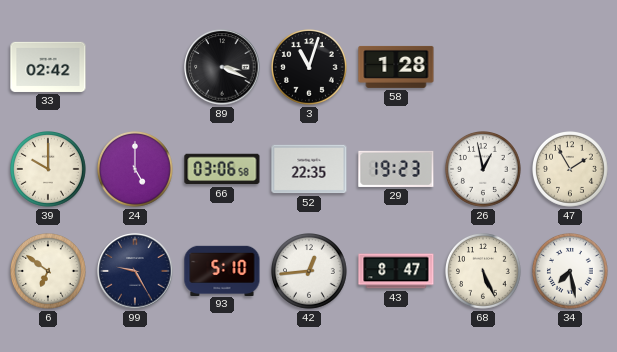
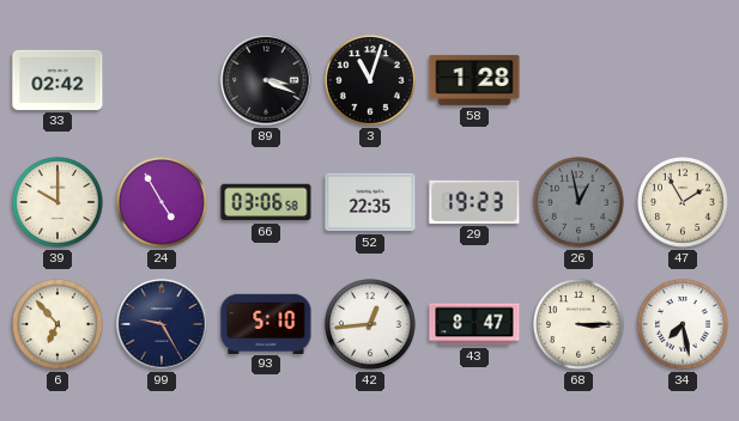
24: 5:00 -> 4:55
26 dial: white -> grey
6: 6:51 -> 6:53
68: 5:26 -> 3:15
